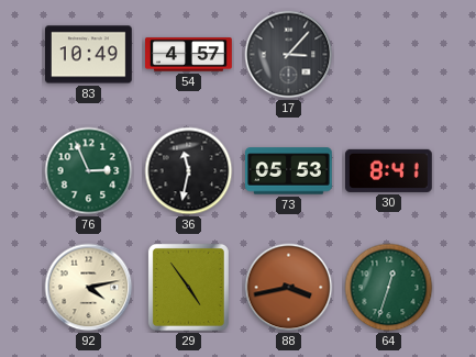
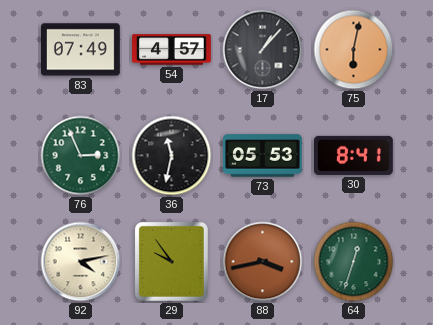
83: 10:49 -> 07:49
17: 3:07 -> 1:07
75: none -> 6:02
29: 4:54 -> 9:54
